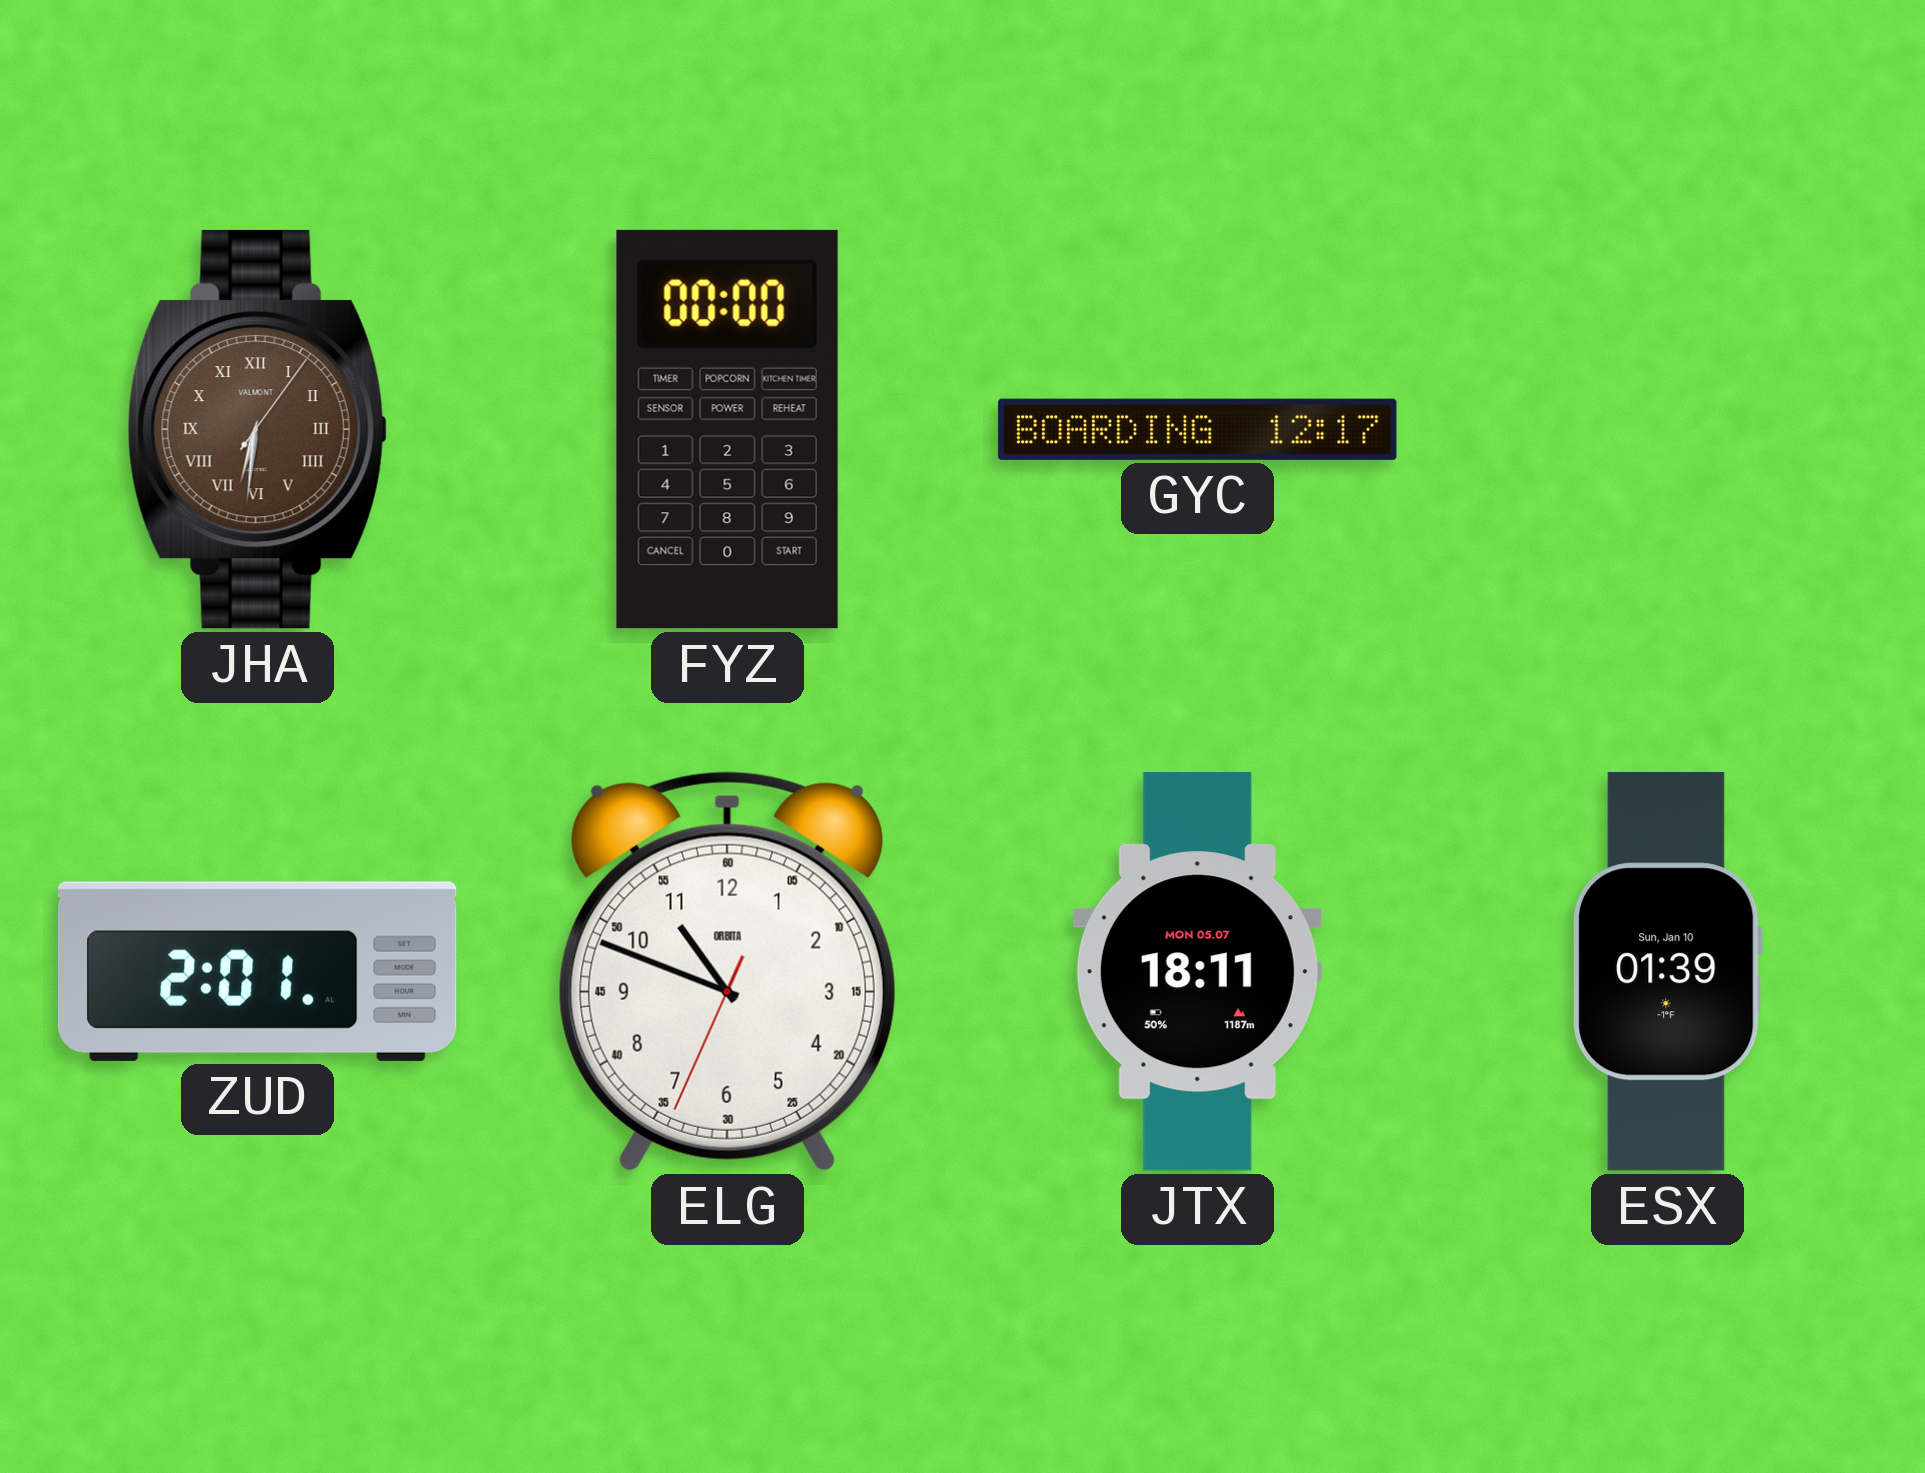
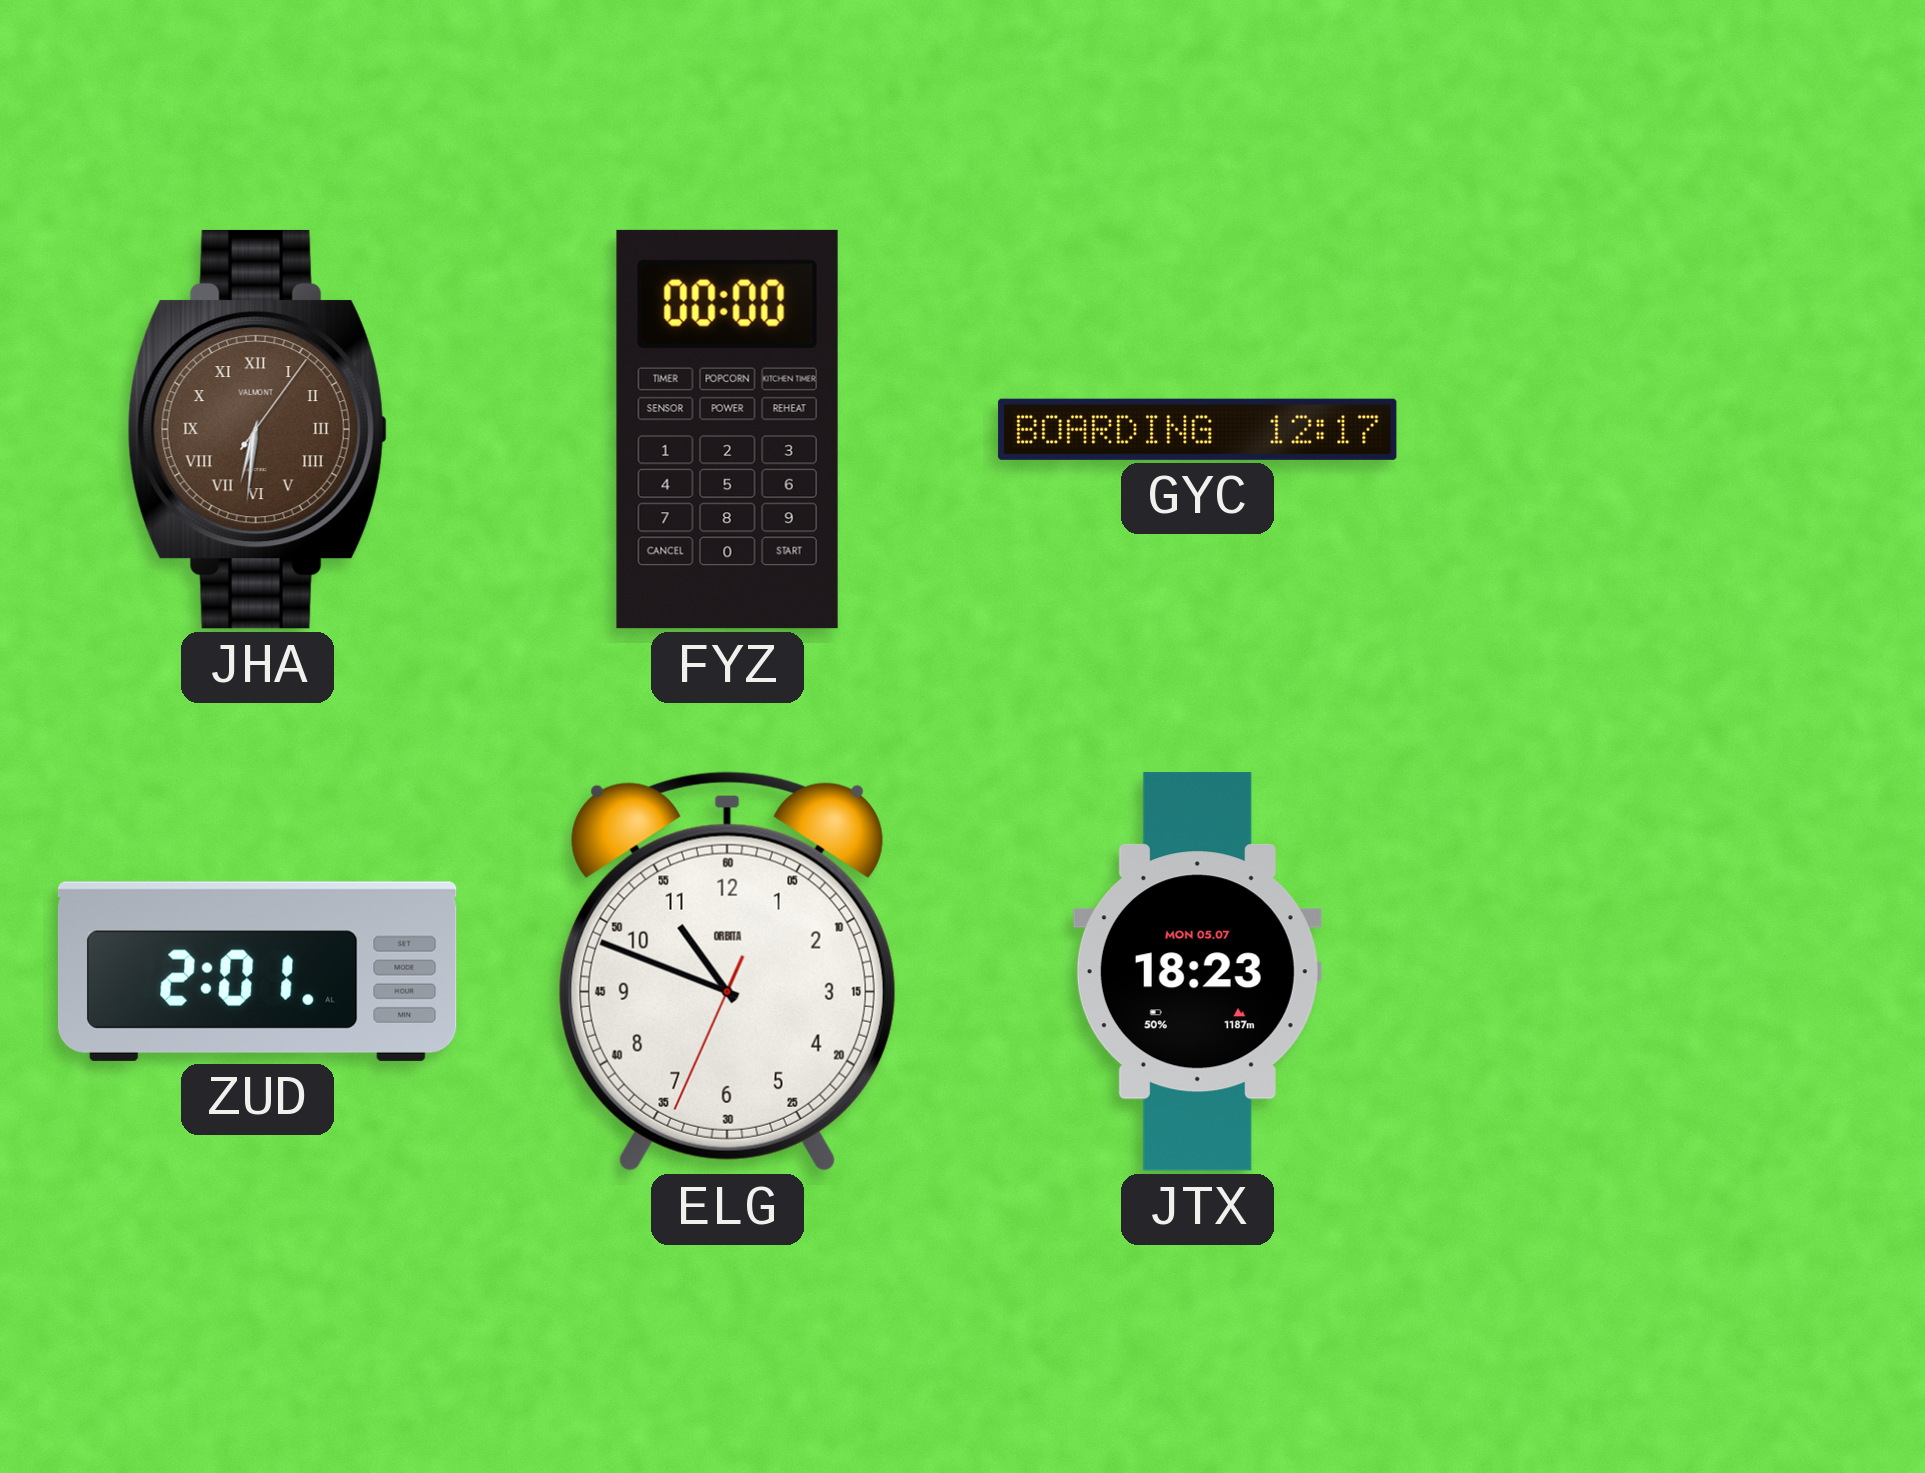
JTX: 18:11 -> 18:23
ESX: 01:39 -> none
